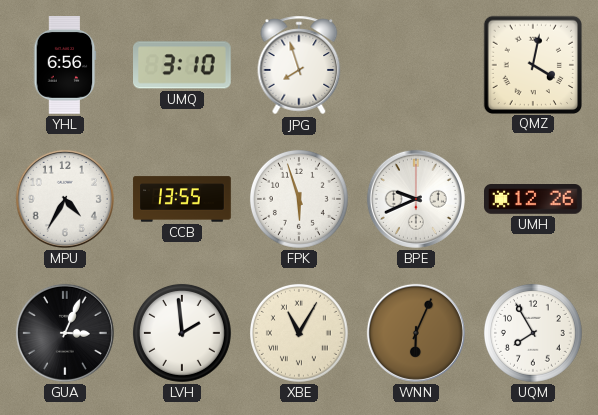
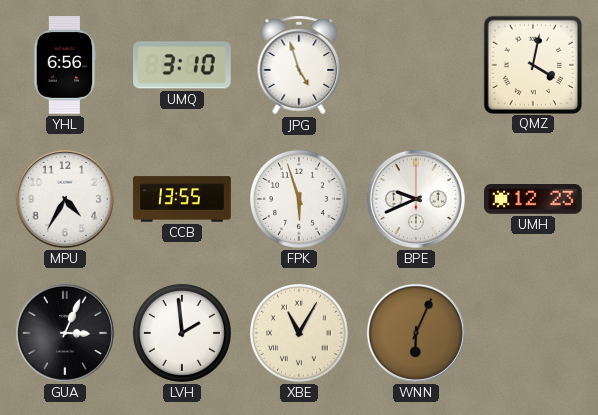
JPG: 7:57 -> 4:57
UMH: 12:26 -> 12:23
UQM: 7:55 -> none
